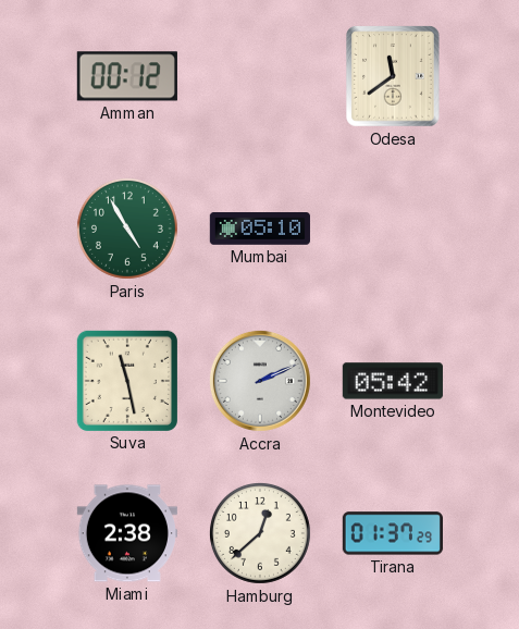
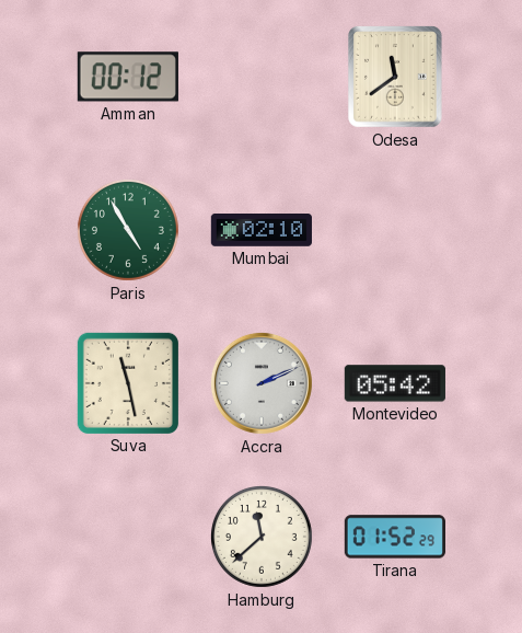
Mumbai: 05:10 -> 02:10
Miami: 2:38 -> none
Hamburg: 12:38 -> 11:38
Tirana: 01:37 -> 01:52
